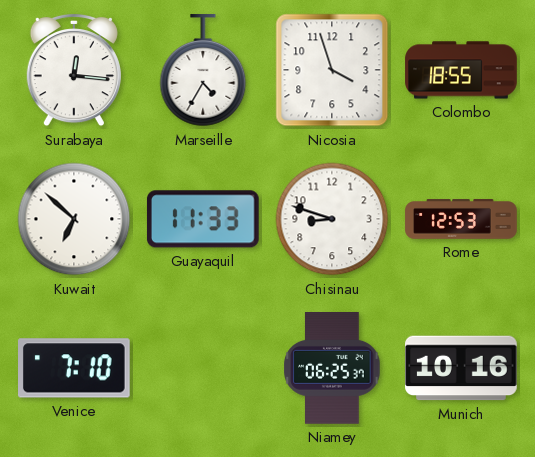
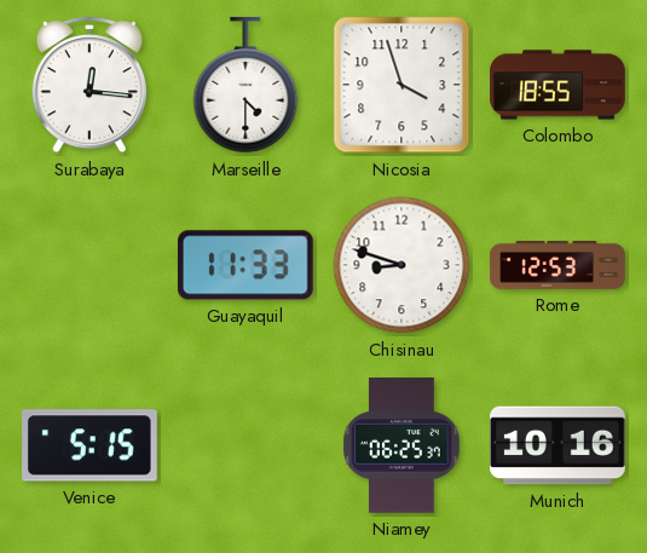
Marseille: 4:35 -> 4:30
Kuwait: 6:52 -> none
Venice: 7:10 -> 5:15
